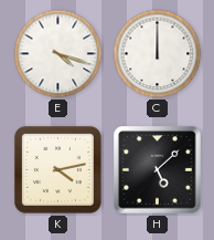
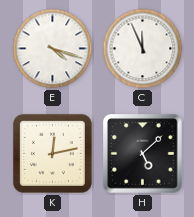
C: 12:00 -> 11:56
K: 4:13 -> 12:13
